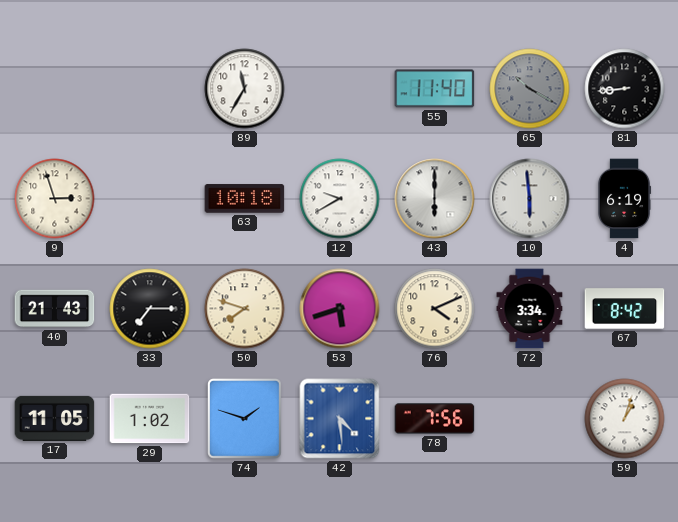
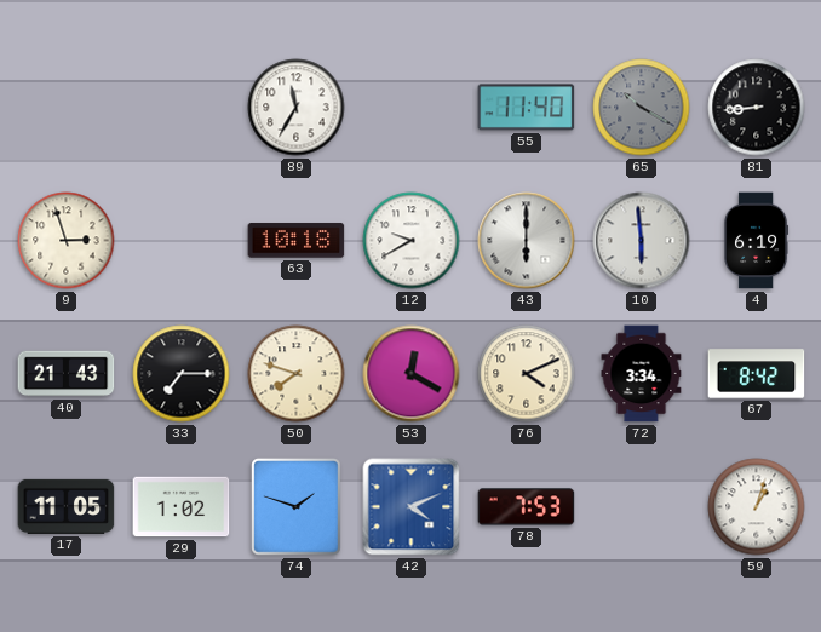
53: 5:42 -> 12:20
42: 4:29 -> 4:11
78: 7:56 -> 7:53
